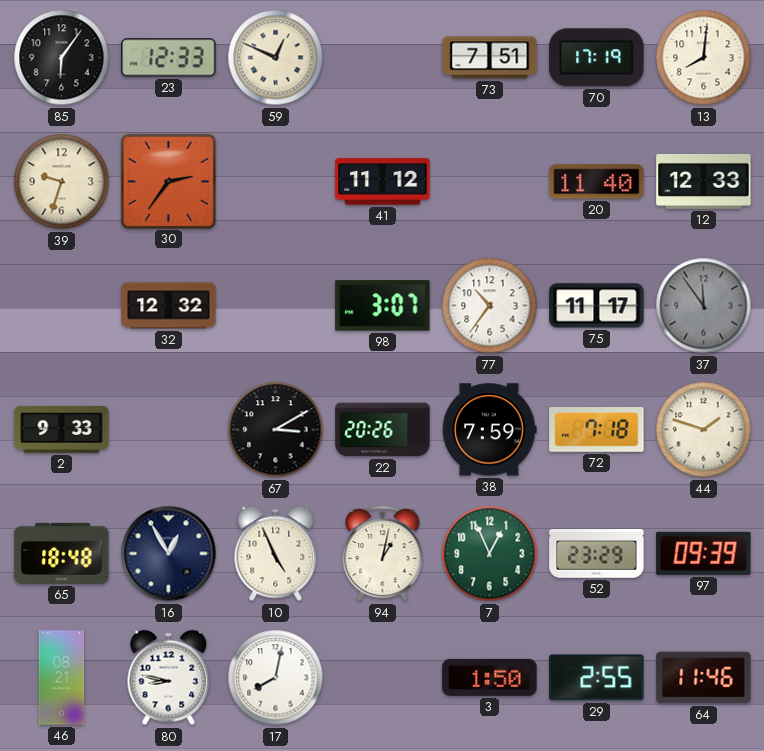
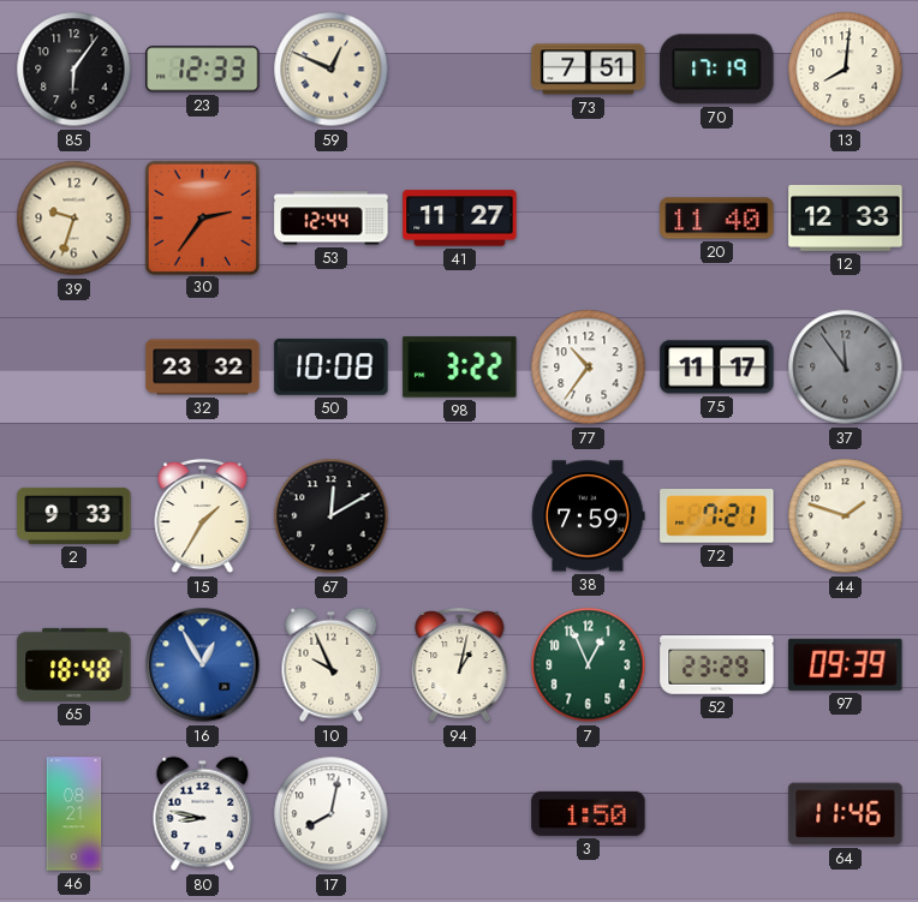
53: none -> 12:44
41: 11:12 -> 11:27
32: 12:32 -> 23:32
50: none -> 10:08
98: 3:07 -> 3:22
15: none -> 1:35
67: 3:10 -> 12:10
22: 20:26 -> none
72: 7:18 -> 7:21
16 dial: navy -> blue
10: 4:56 -> 9:56
29: 2:55 -> none
